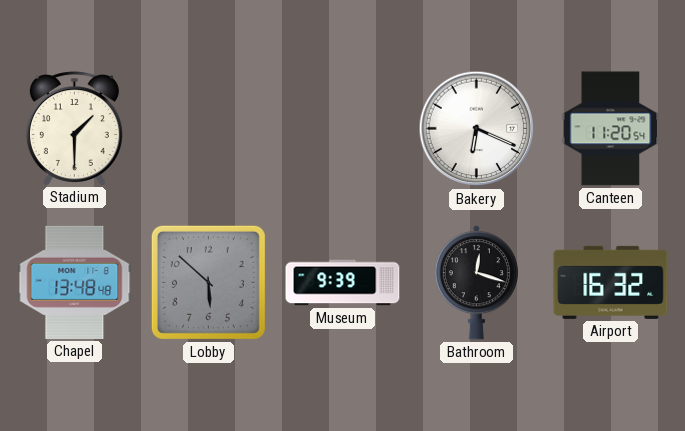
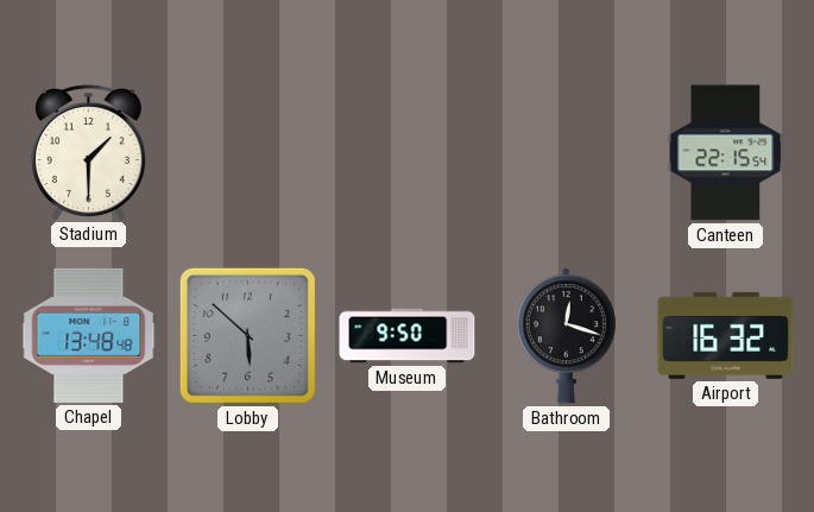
Bakery: 6:19 -> none
Canteen: 11:20 -> 22:15
Museum: 9:39 -> 9:50
